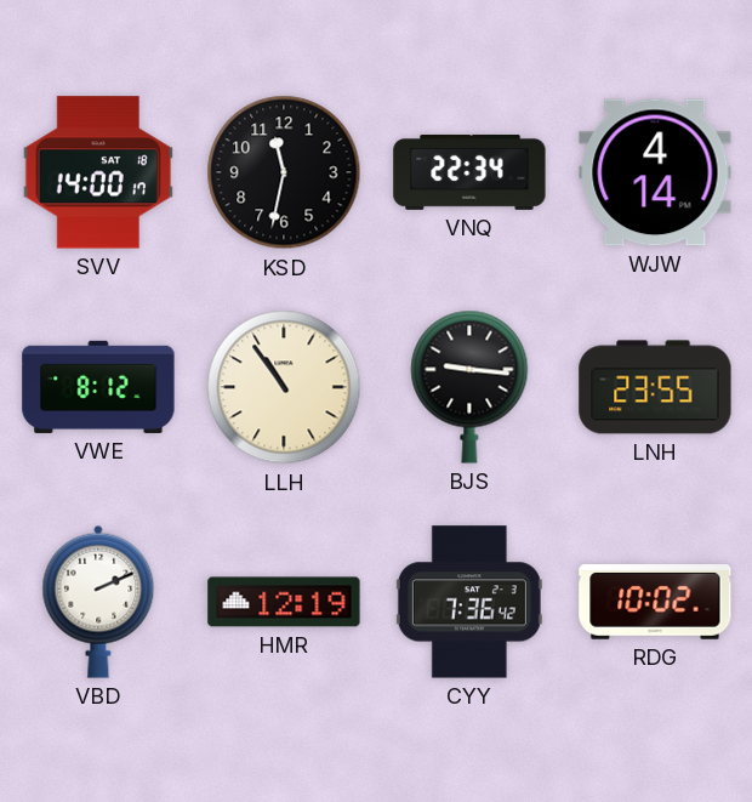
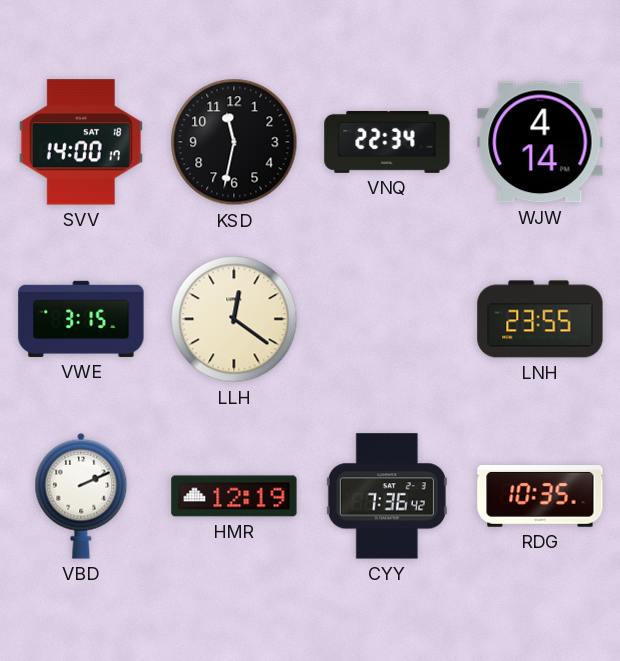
VWE: 8:12 -> 3:15
LLH: 10:54 -> 12:21
BJS: 9:16 -> none
RDG: 10:02 -> 10:35
